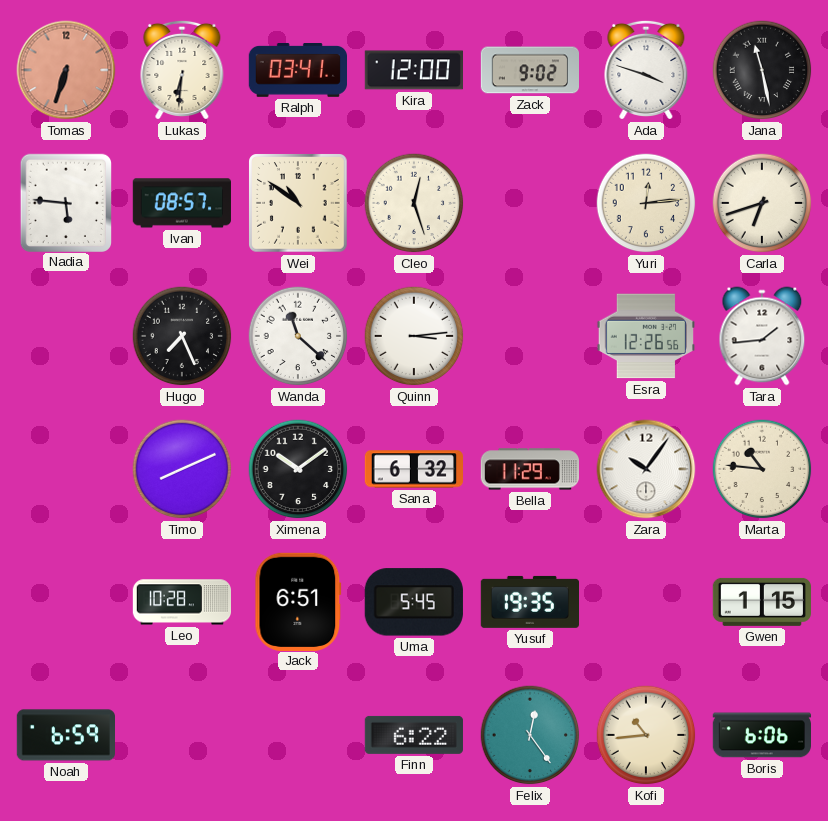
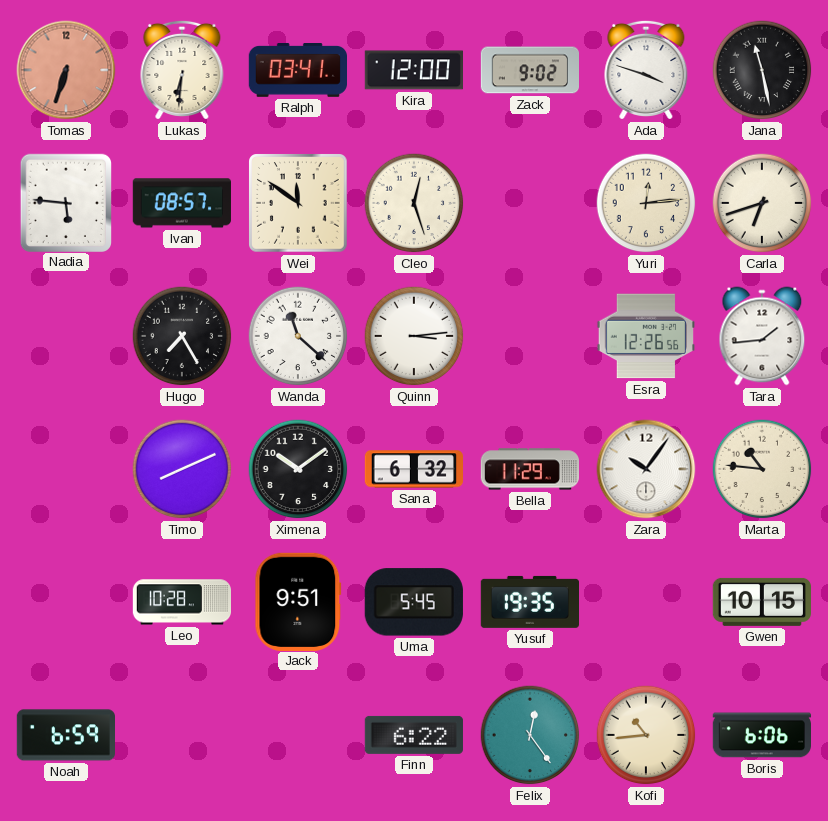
Wei: 10:51 -> 11:51
Hugo: 7:26 -> 7:25
Jack: 6:51 -> 9:51
Gwen: 1:15 -> 10:15
